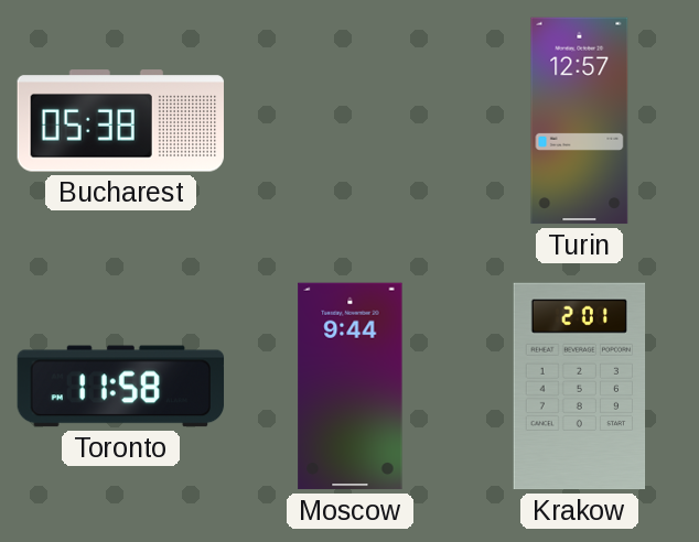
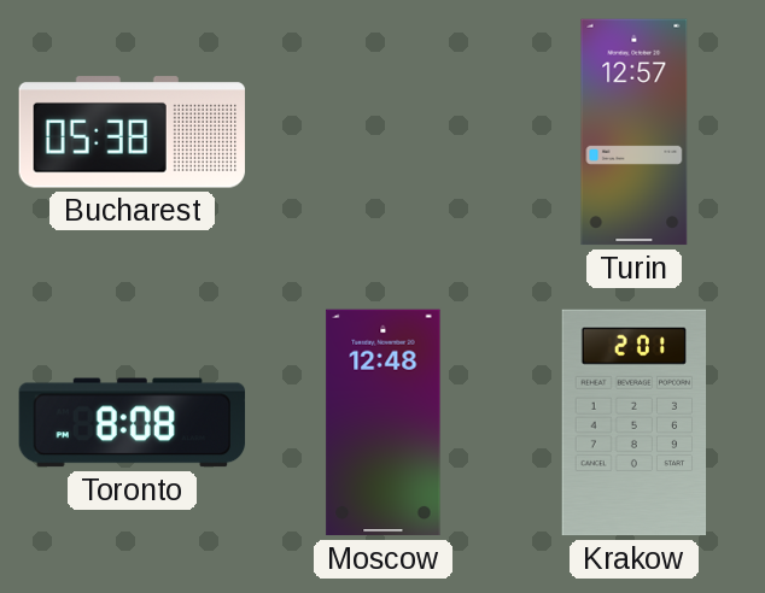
Toronto: 11:58 -> 8:08
Moscow: 9:44 -> 12:48
